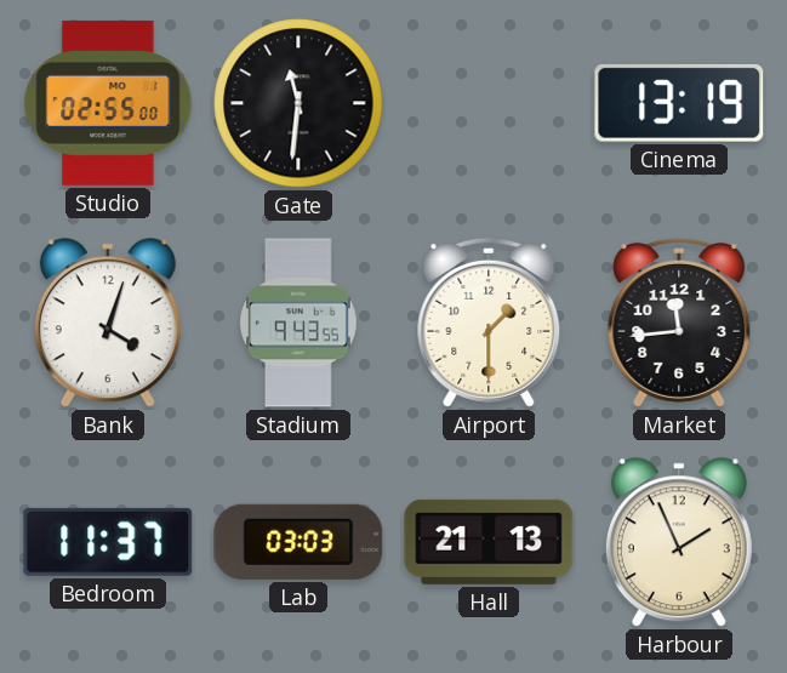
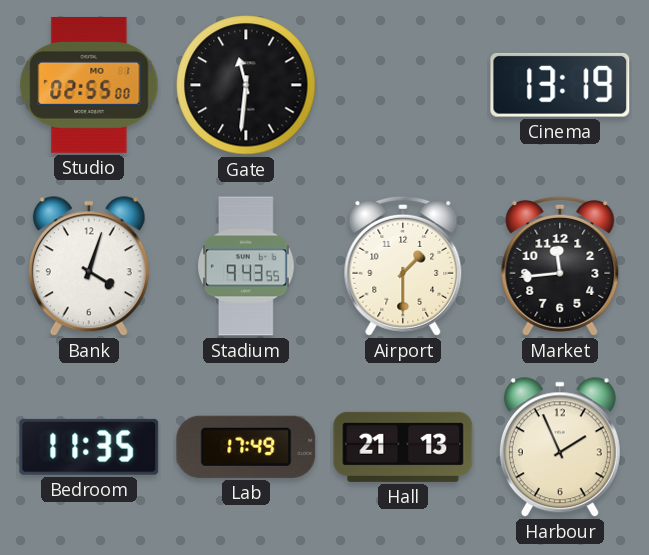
Bedroom: 11:37 -> 11:35
Lab: 03:03 -> 17:49
